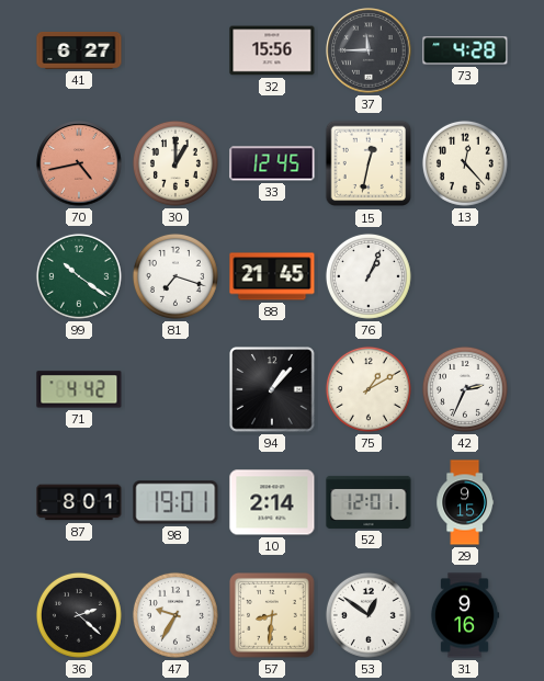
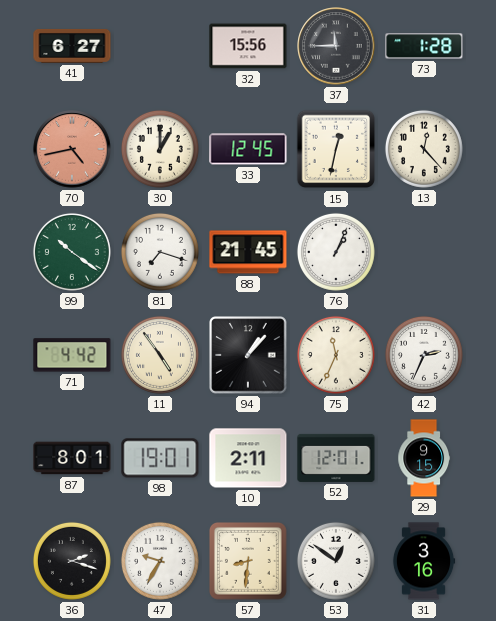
73: 4:28 -> 1:28
11: none -> 4:54
75: 1:10 -> 11:34
10: 2:14 -> 2:11
36: 2:22 -> 2:18
31: 9:16 -> 3:16
